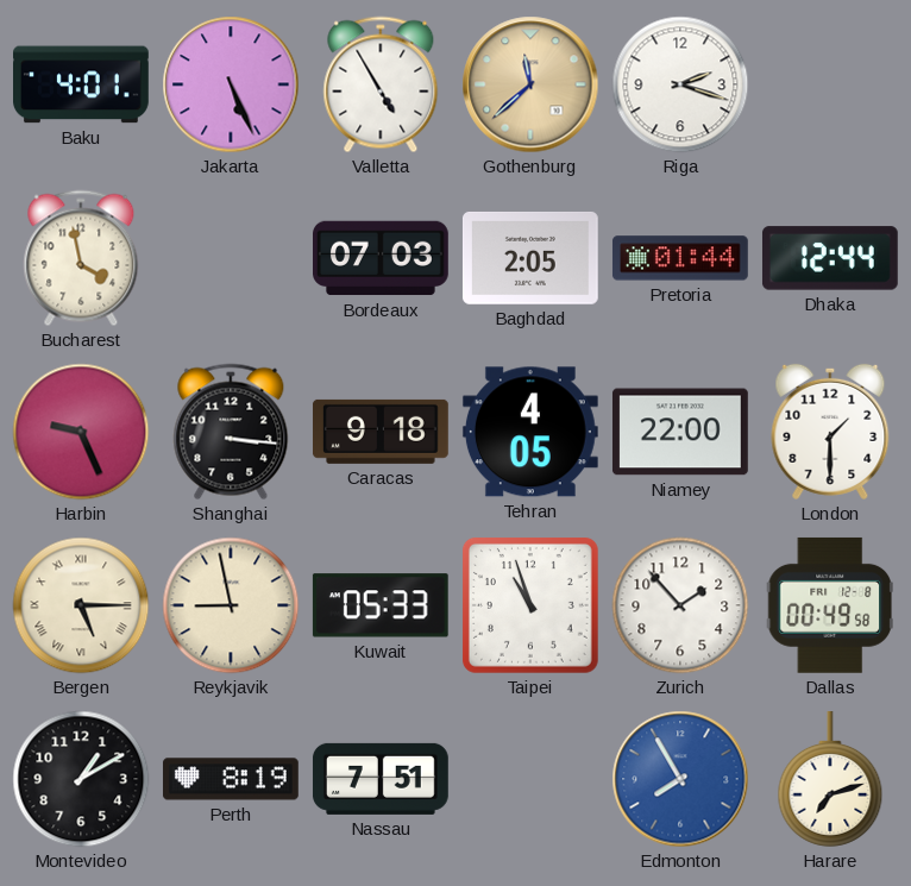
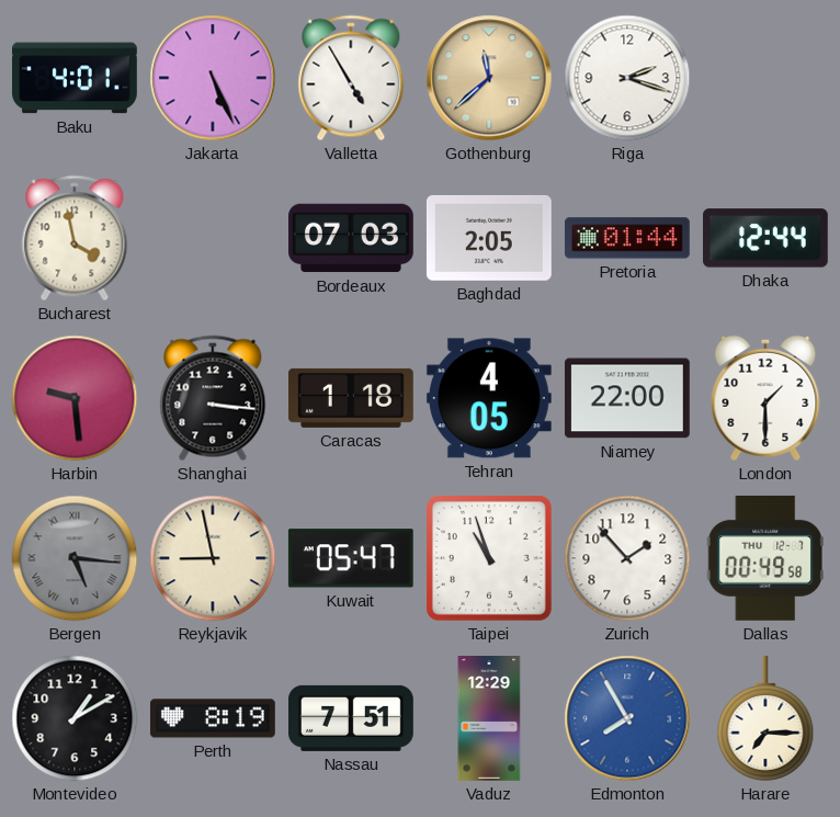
Harbin: 9:26 -> 9:29
Caracas: 9:18 -> 1:18
Bergen: 5:15 -> 5:16
Bergen dial: cream -> grey
Kuwait: 05:33 -> 05:47
Dallas date: FRI 12-8 -> THU 12-7
Vaduz: none -> 12:29
Harare: 7:12 -> 7:15
